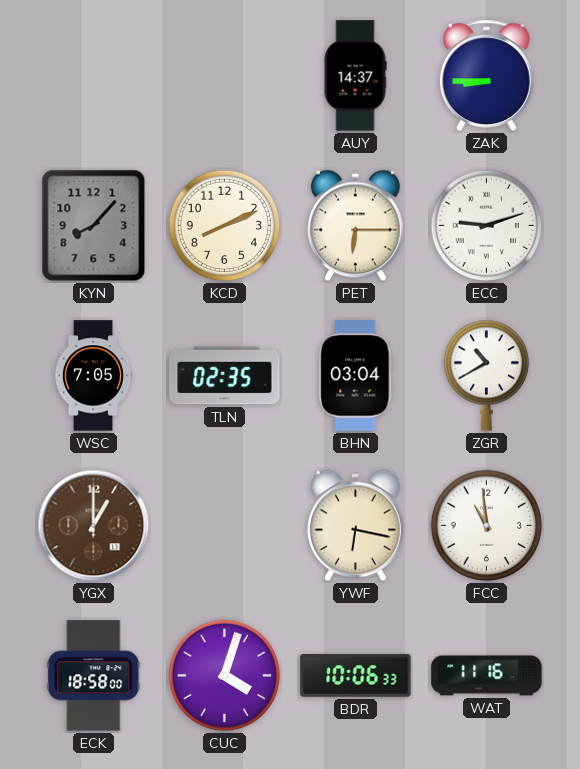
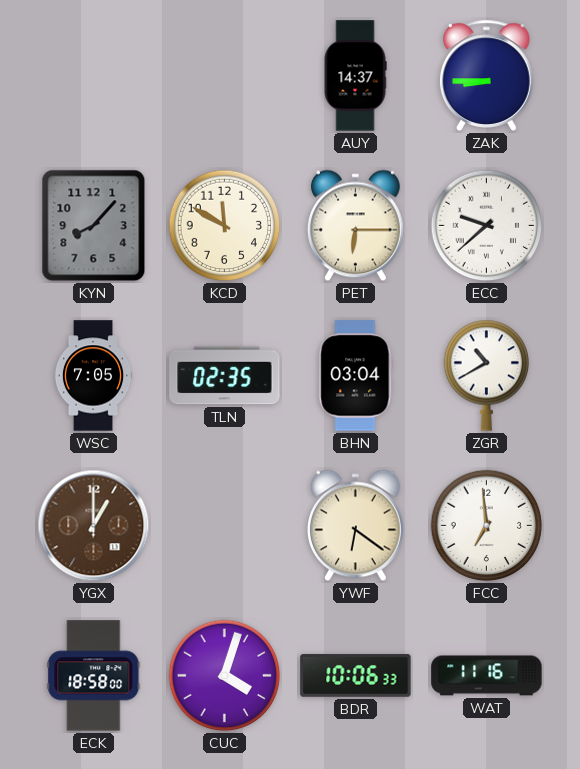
KCD: 8:11 -> 11:50
ECC: 9:12 -> 9:38
YWF: 6:17 -> 6:21
FCC: 10:59 -> 6:59
